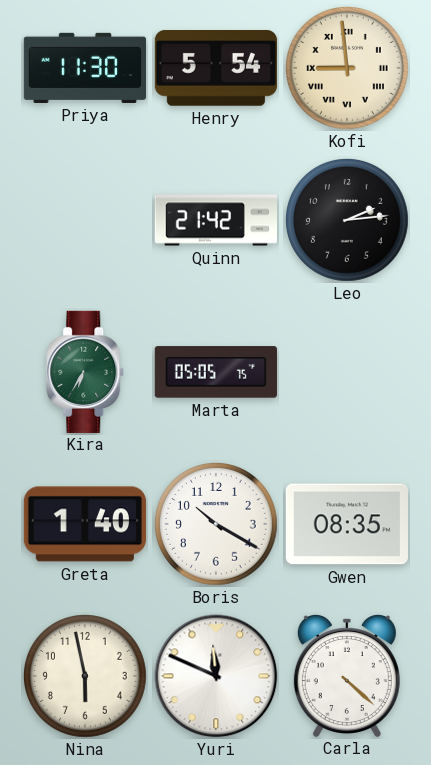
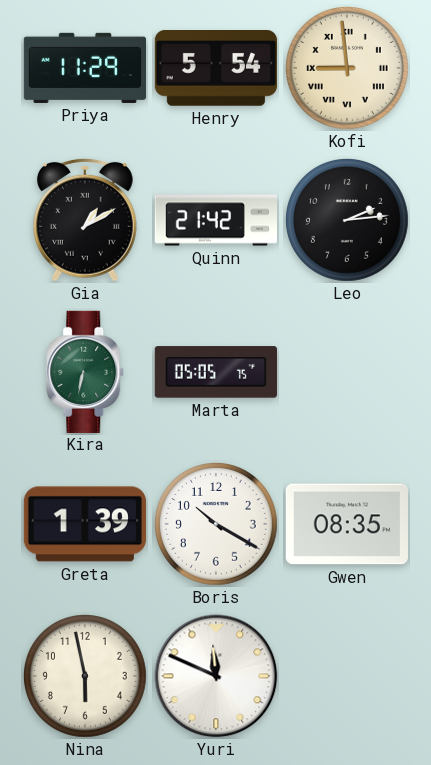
Priya: 11:30 -> 11:29
Gia: none -> 1:10
Kira: 6:35 -> 6:32
Greta: 1:40 -> 1:39
Carla: 4:22 -> none
